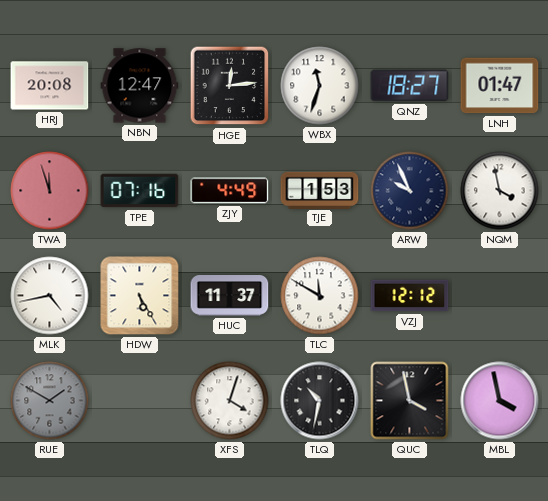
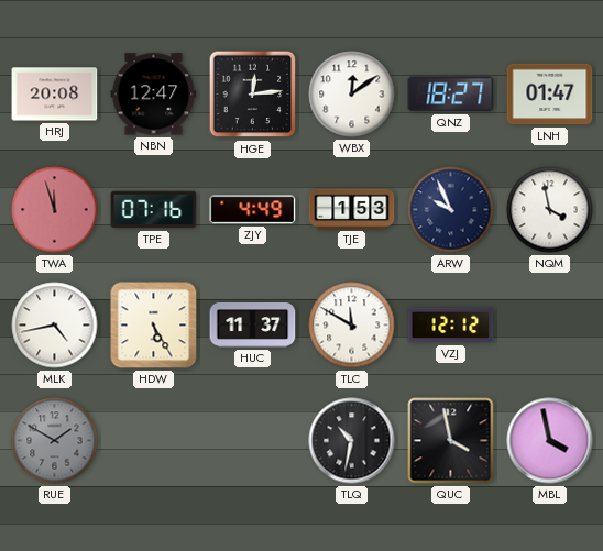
WBX: 11:33 -> 12:09
XFS: 4:03 -> none
